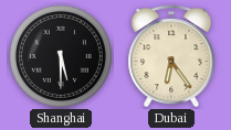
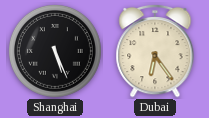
Shanghai: 5:30 -> 5:26
